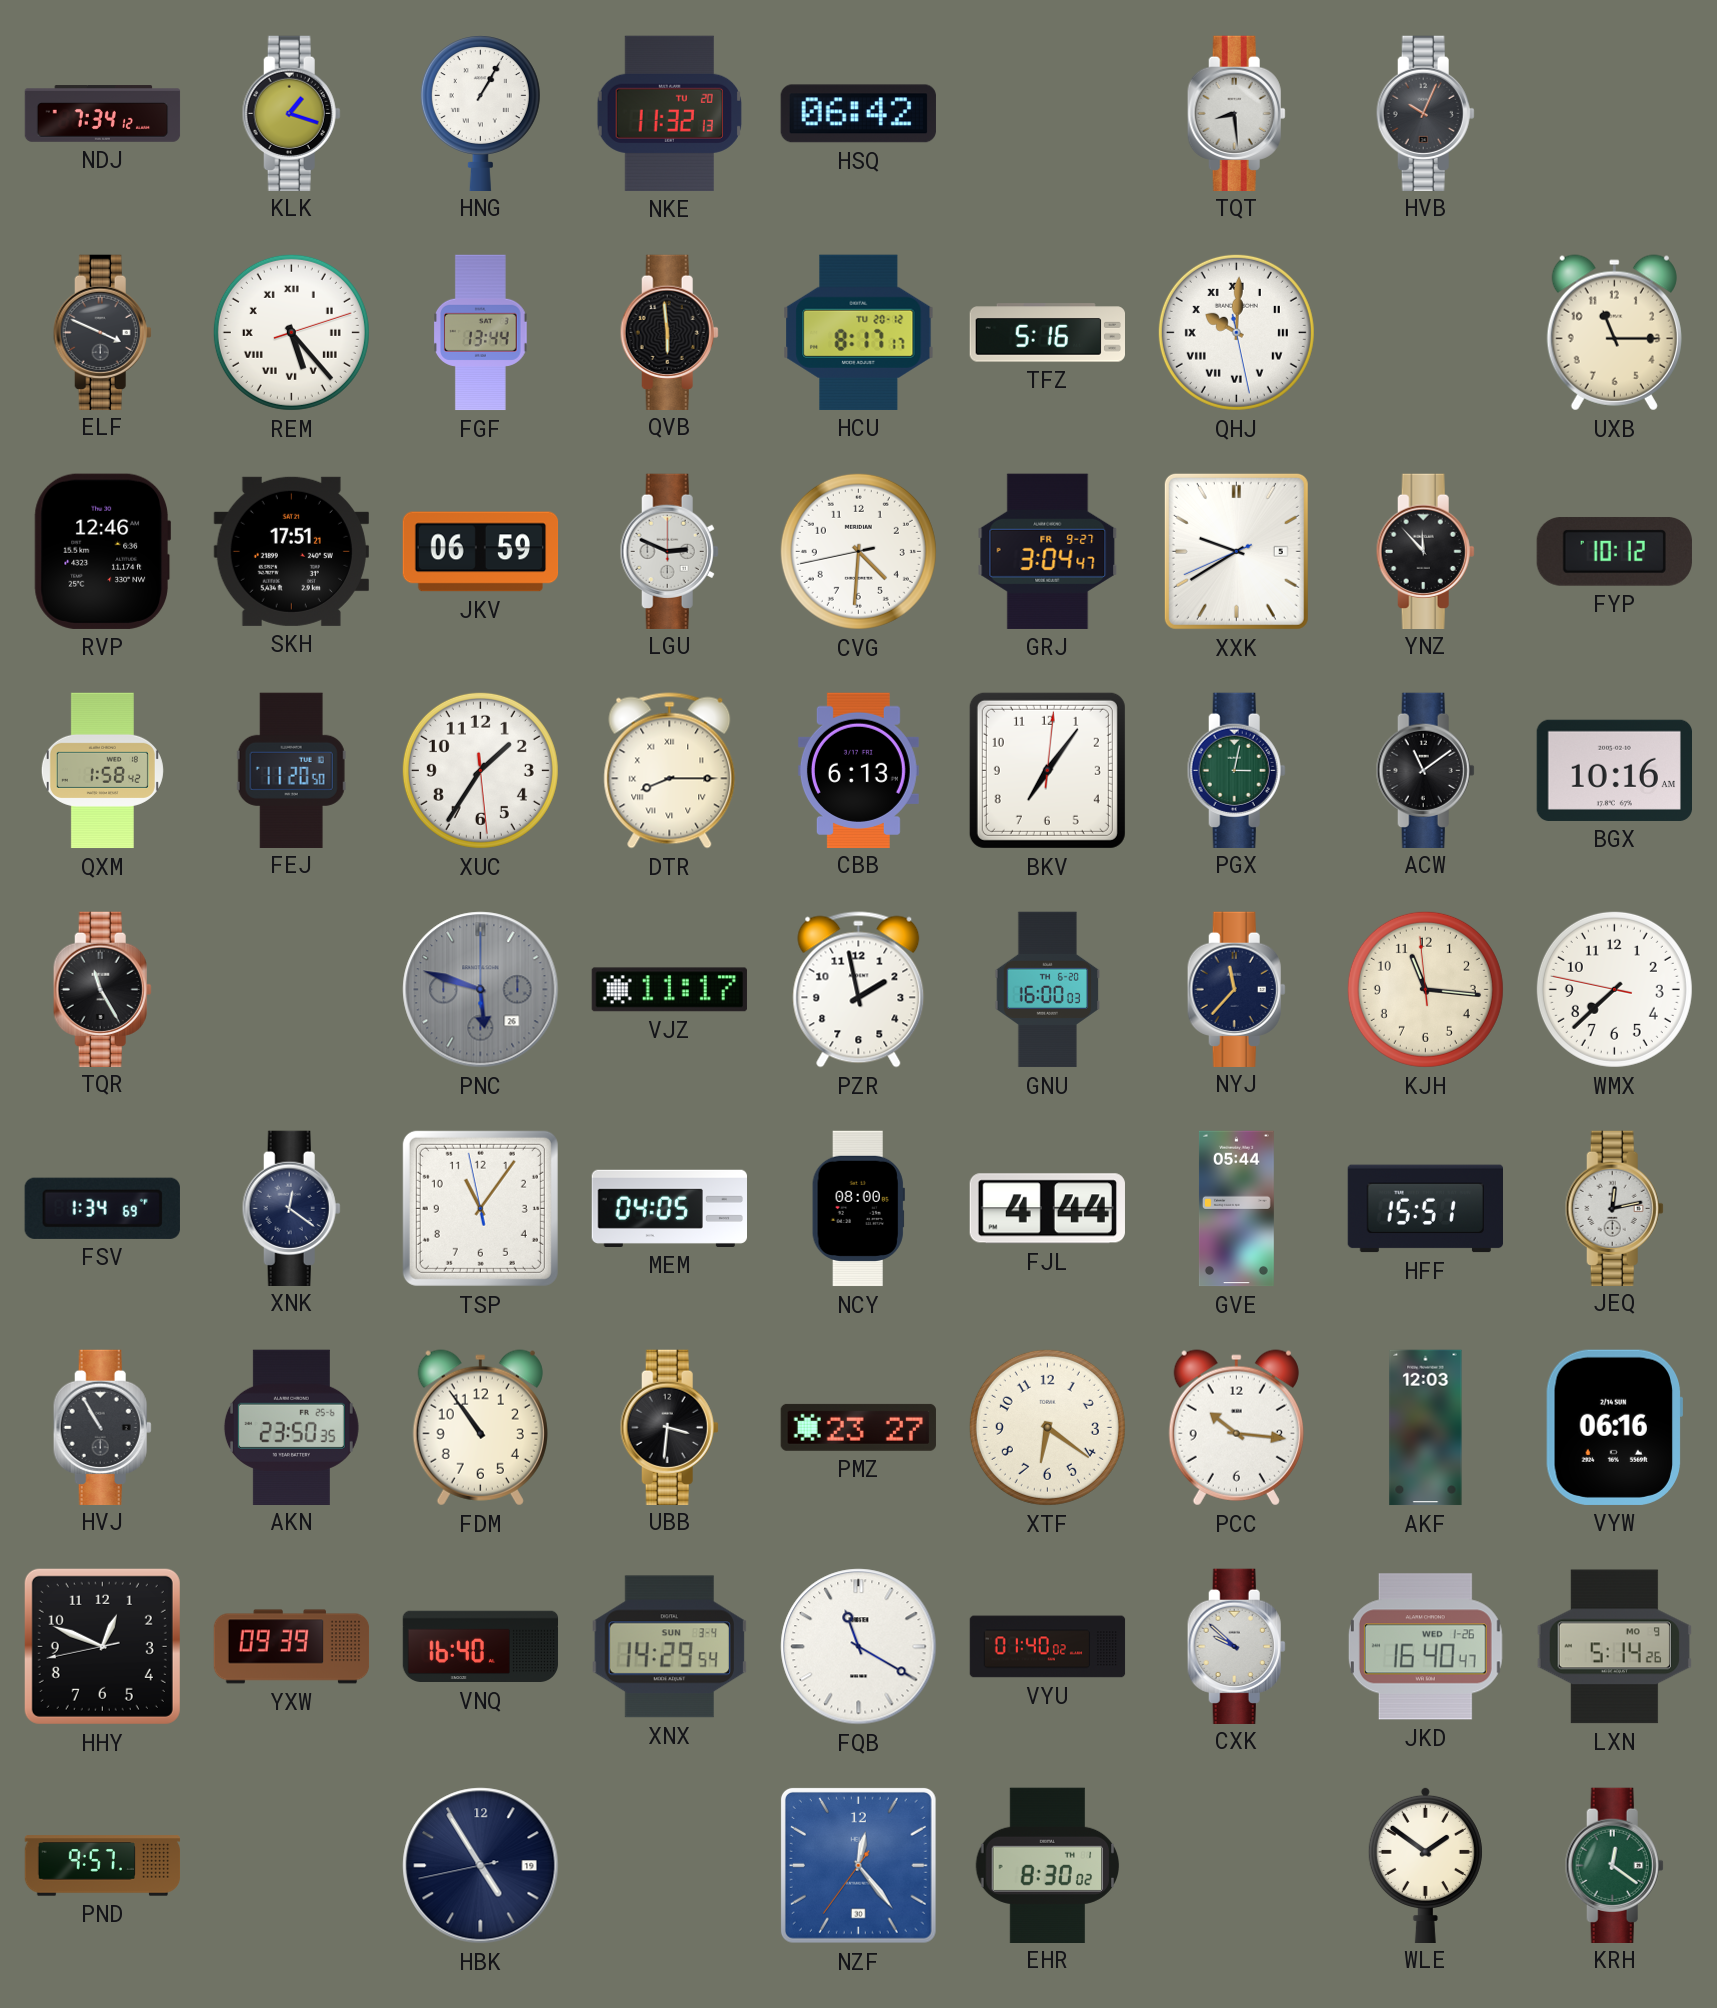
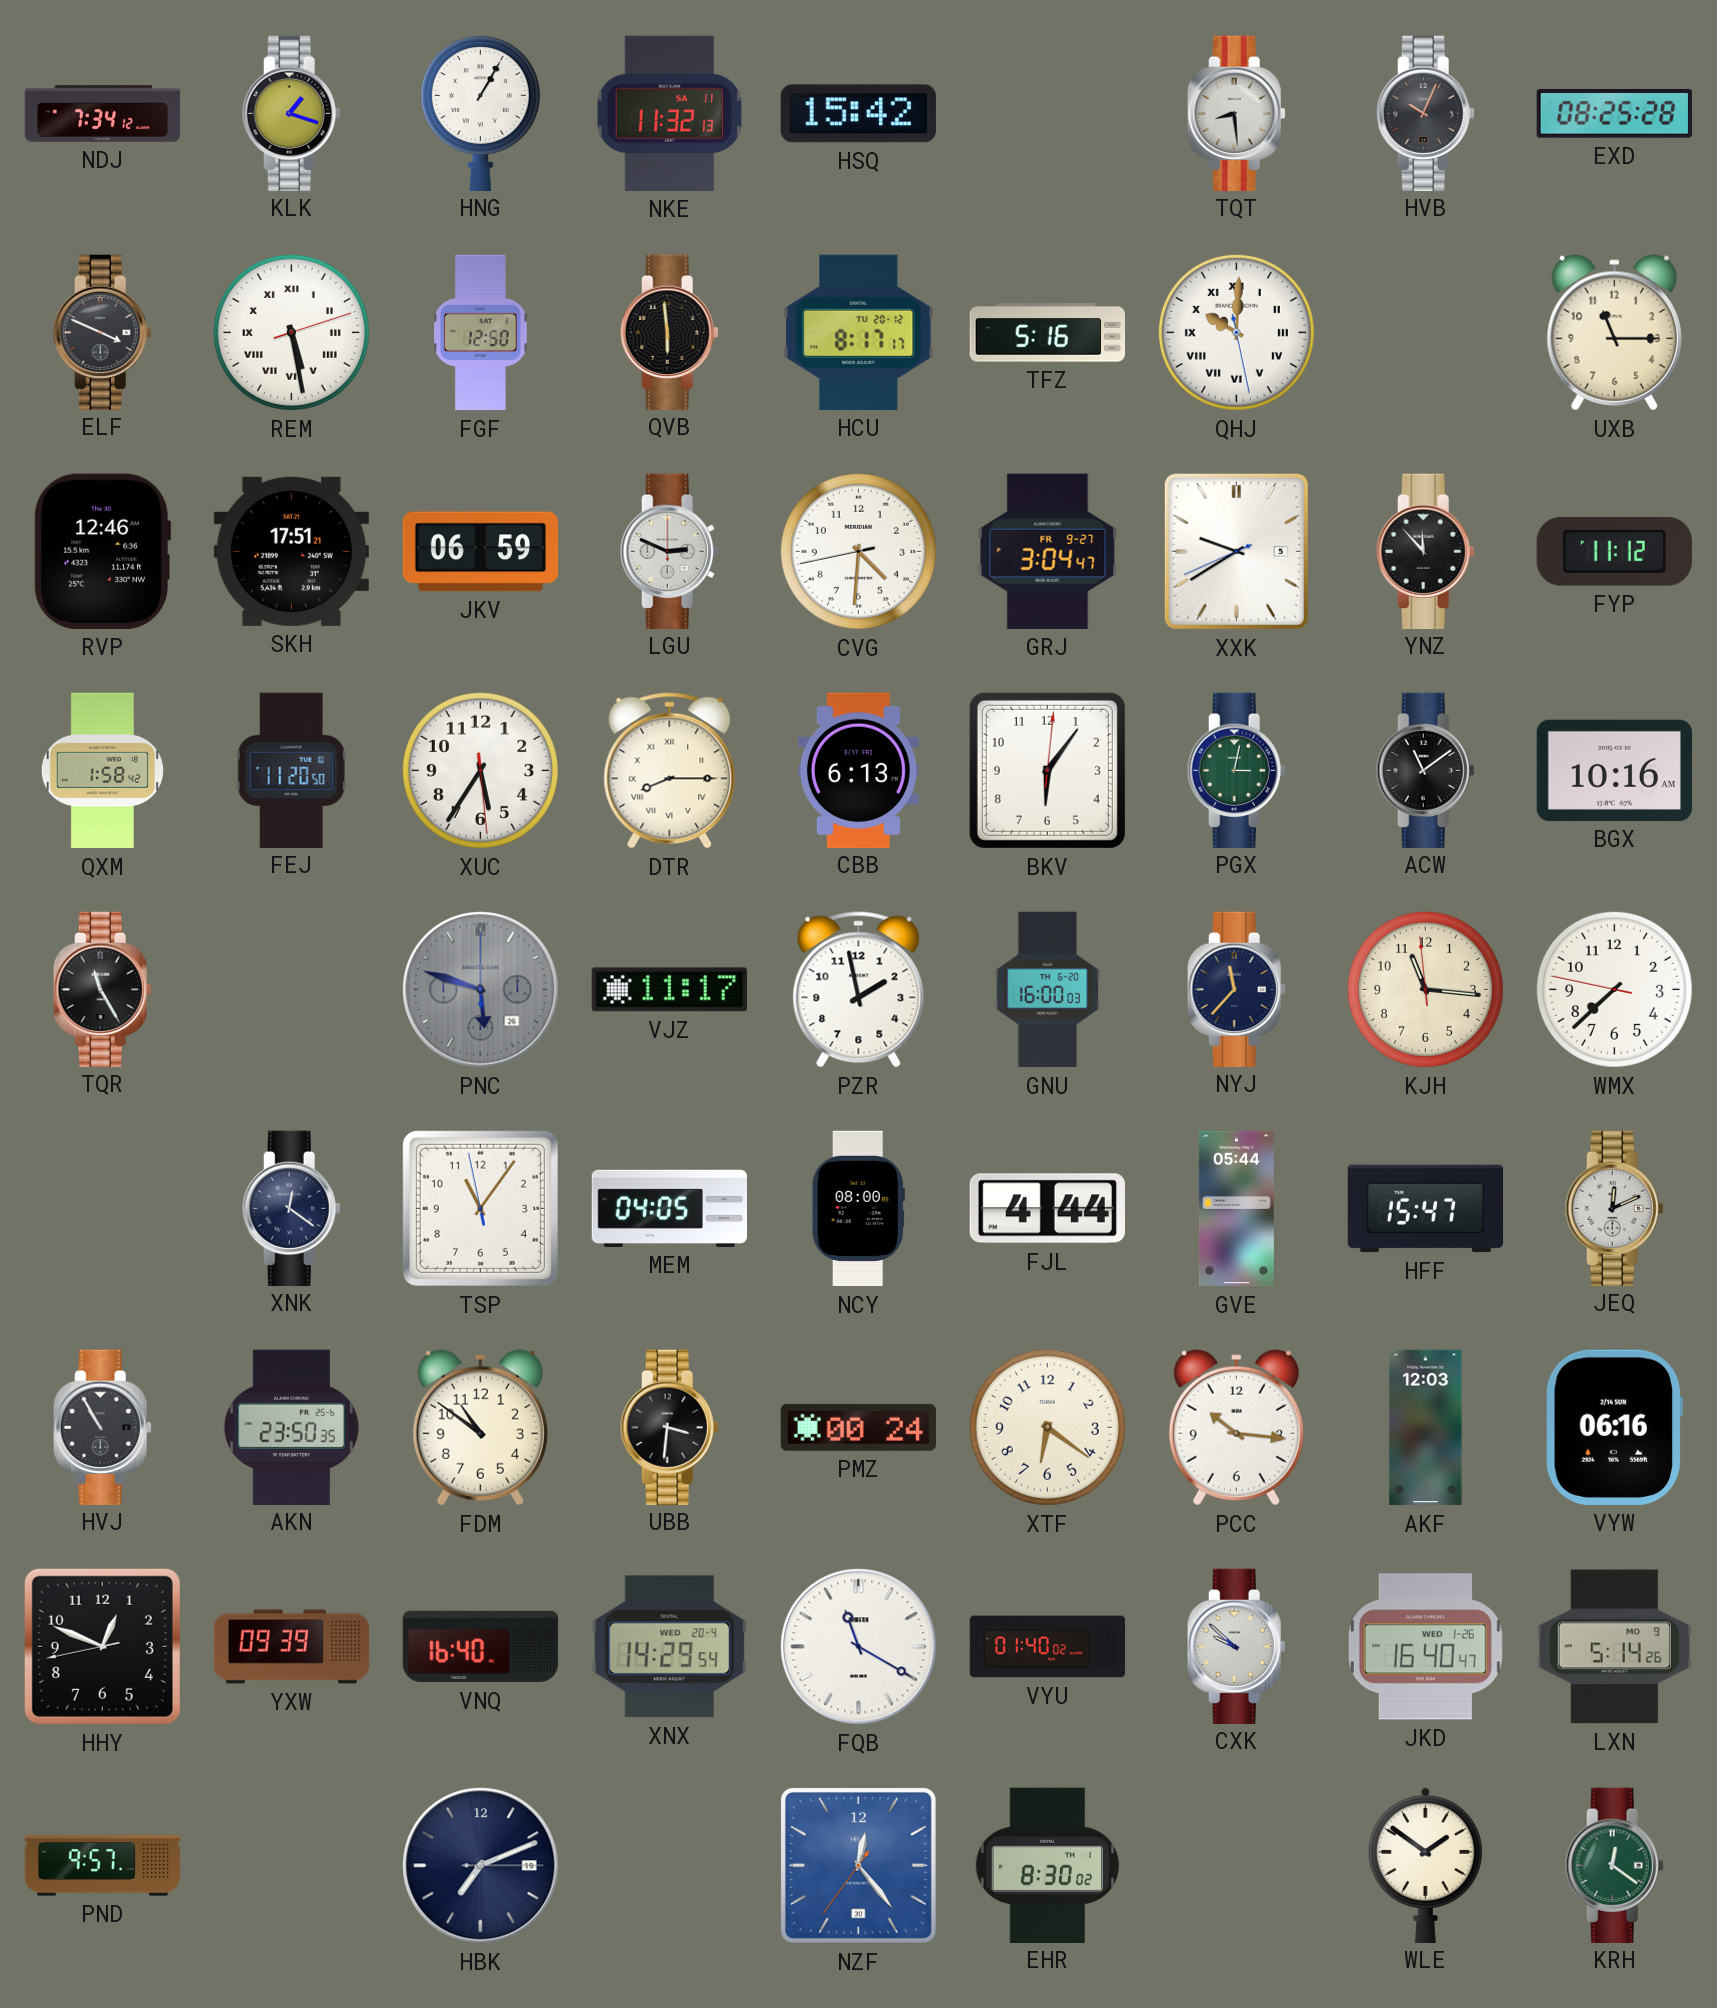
NKE date: TU 20 -> SA 11
HSQ: 06:42 -> 15:42
EXD: none -> 08:25
REM: 5:23 -> 5:28
FGF: 13:44 -> 12:50
FYP: 10:12 -> 11:12
XUC: 1:35 -> 5:35
BKV: 7:06 -> 6:06
FSV: 1:34 -> none
HFF: 15:51 -> 15:47
JEQ: 12:13 -> 12:11
FDM: 10:54 -> 10:51
PMZ: 23:27 -> 00:24
XNX date: SUN 3-4 -> WED 20-4
HBK: 4:54 -> 7:11
